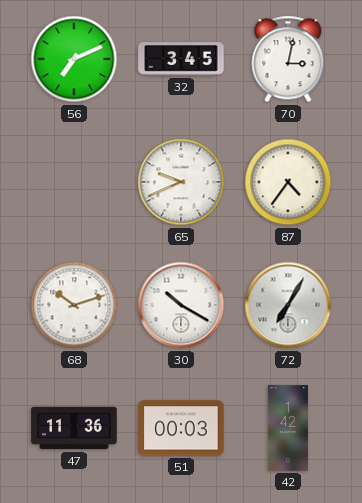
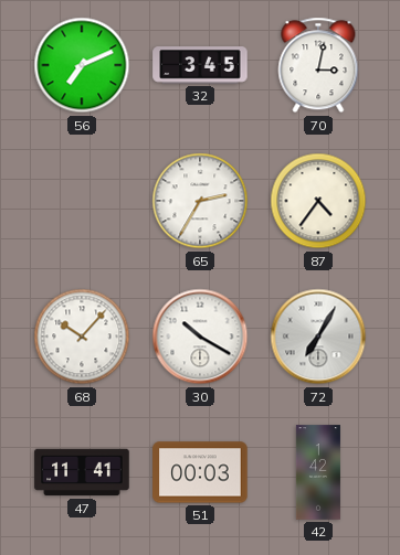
65: 9:41 -> 2:35
68: 10:12 -> 10:07
47: 11:36 -> 11:41
